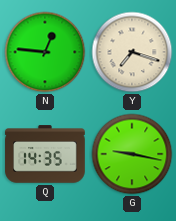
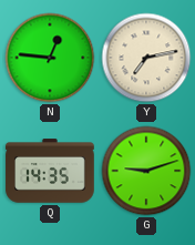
Y: 7:18 -> 7:13
G: 9:17 -> 9:12
